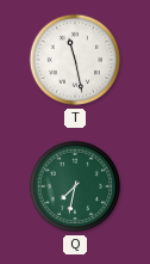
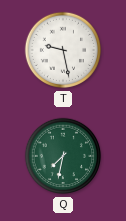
T: 11:28 -> 9:28
